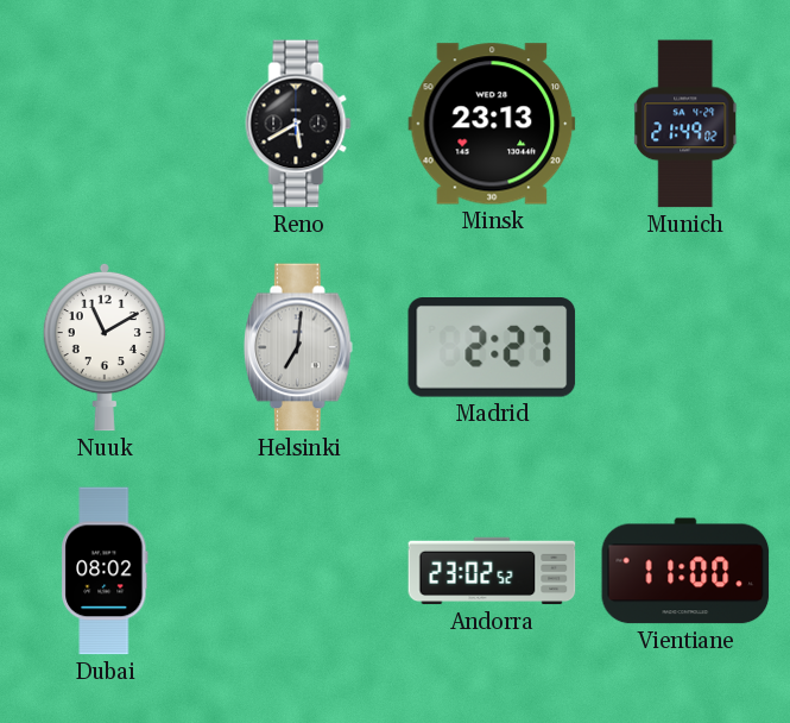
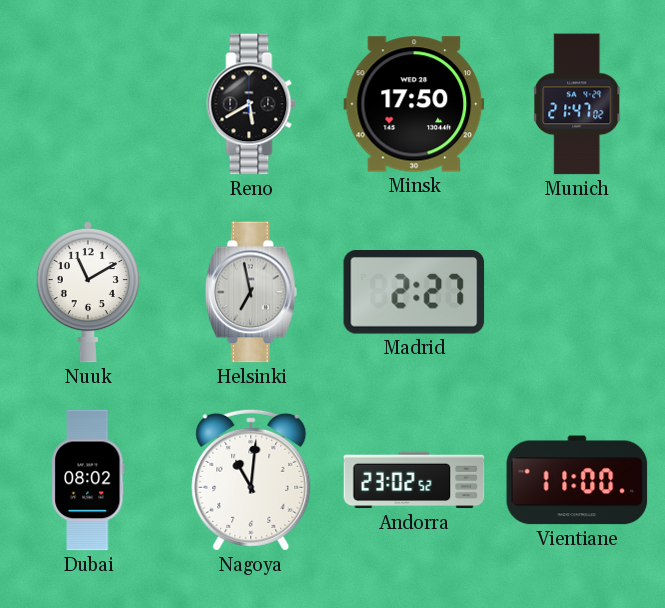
Minsk: 23:13 -> 17:50
Munich: 21:49 -> 21:47
Helsinki: 7:01 -> 6:58
Nagoya: none -> 11:01
